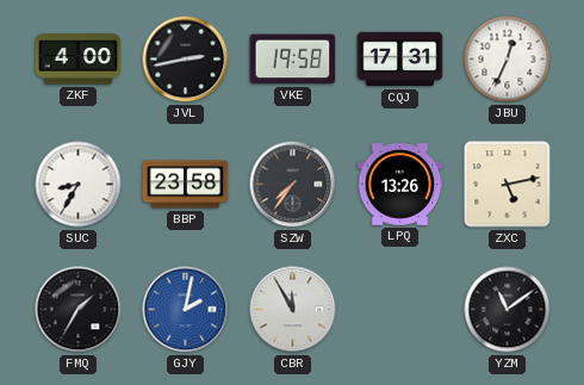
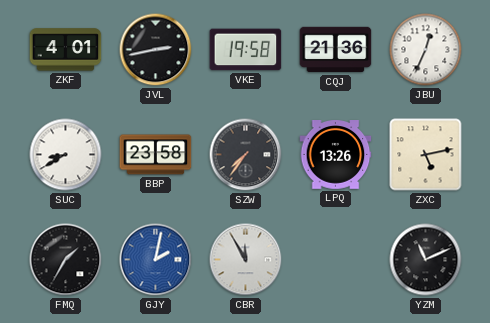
ZKF: 4:00 -> 4:01
CQJ: 17:31 -> 21:36
SUC: 8:35 -> 8:40
YZM: 11:09 -> 11:11
